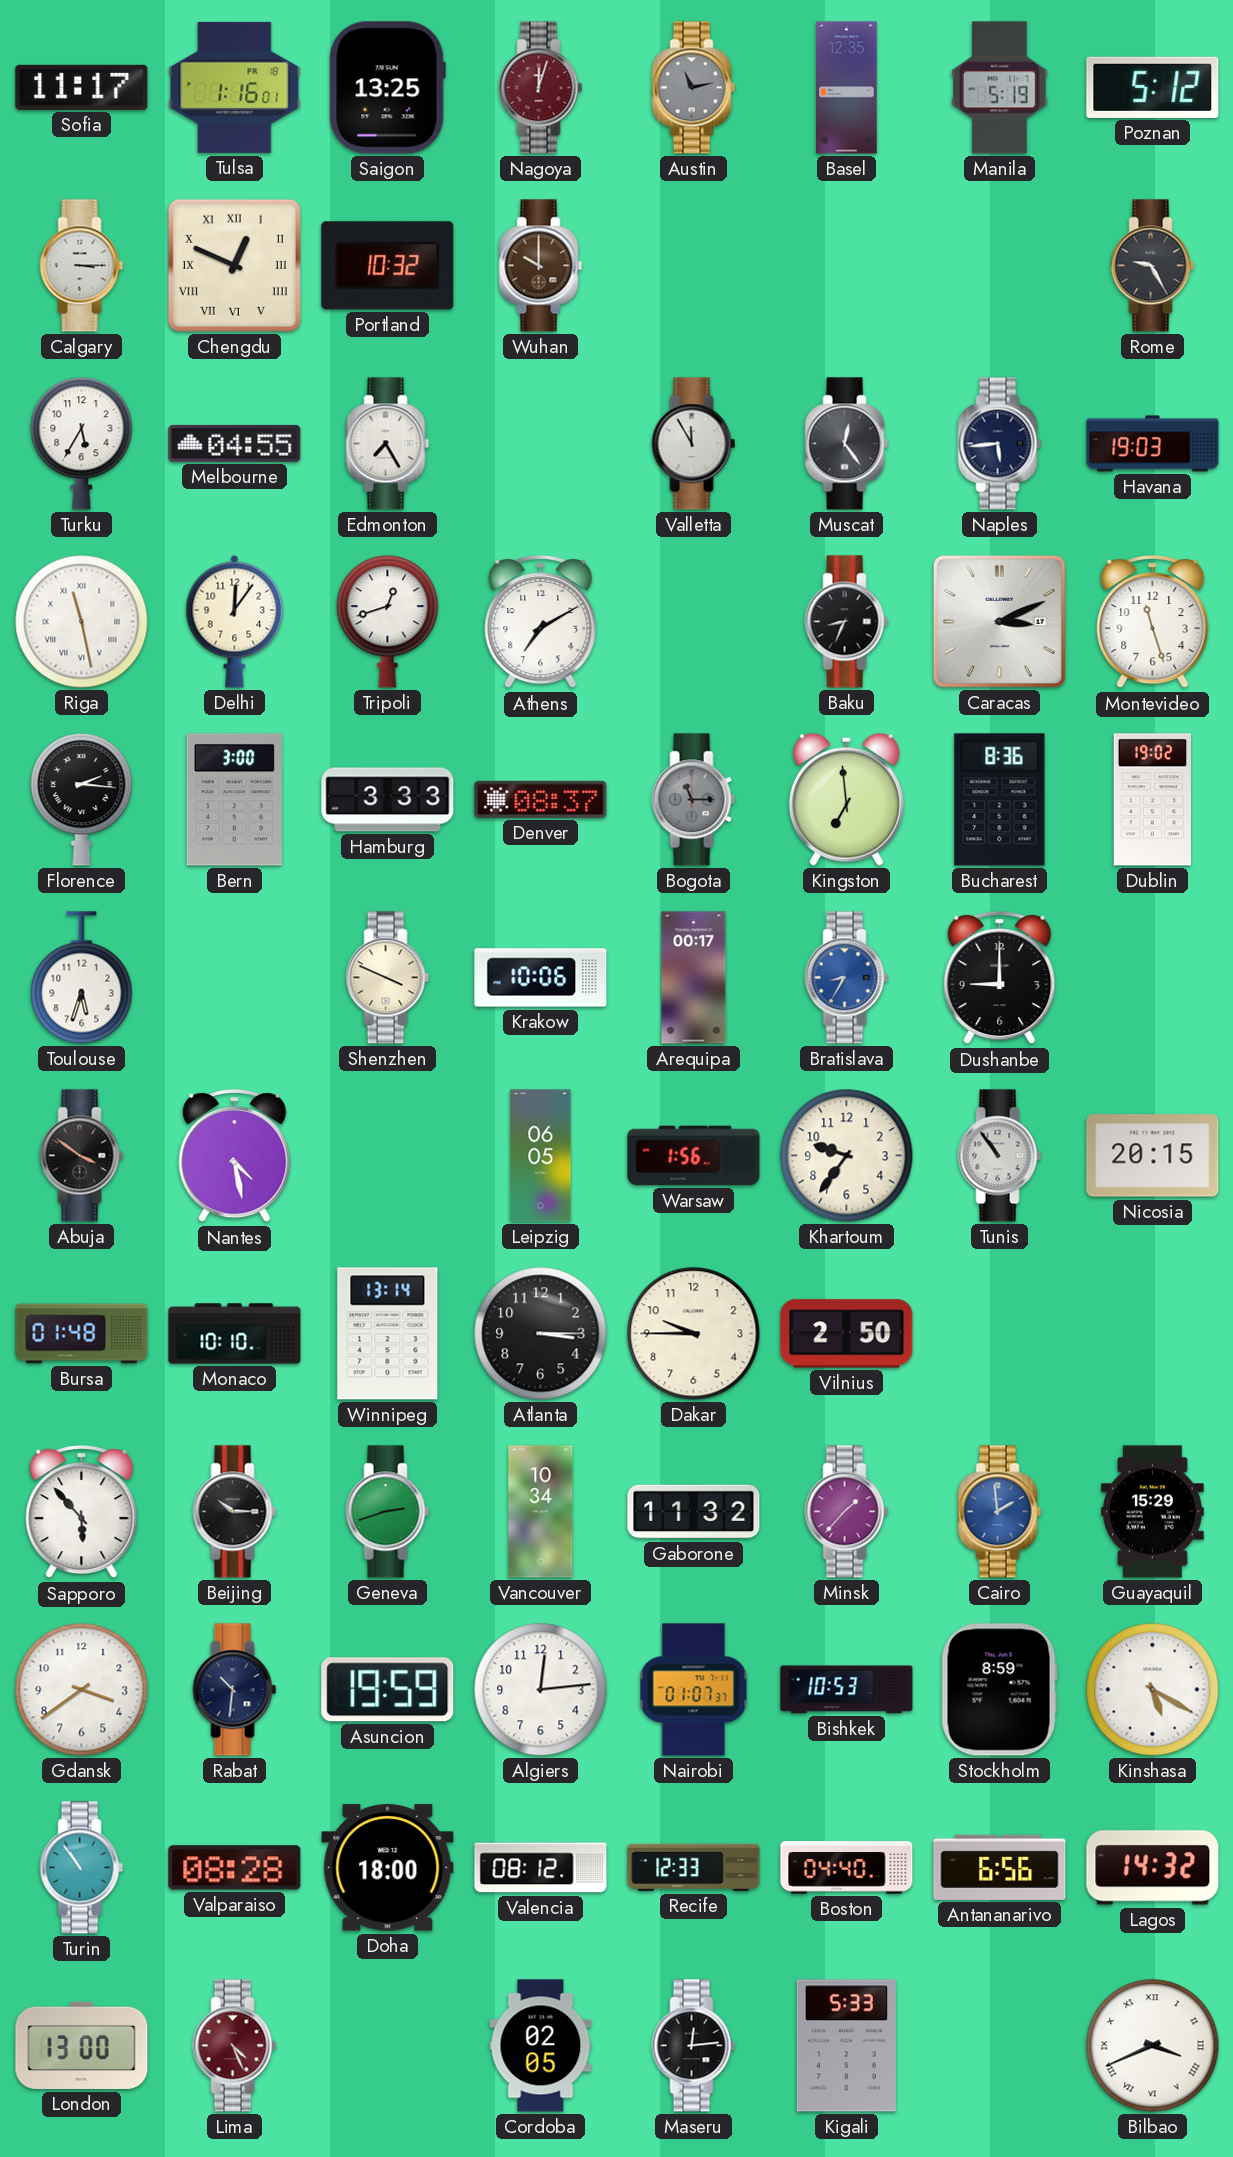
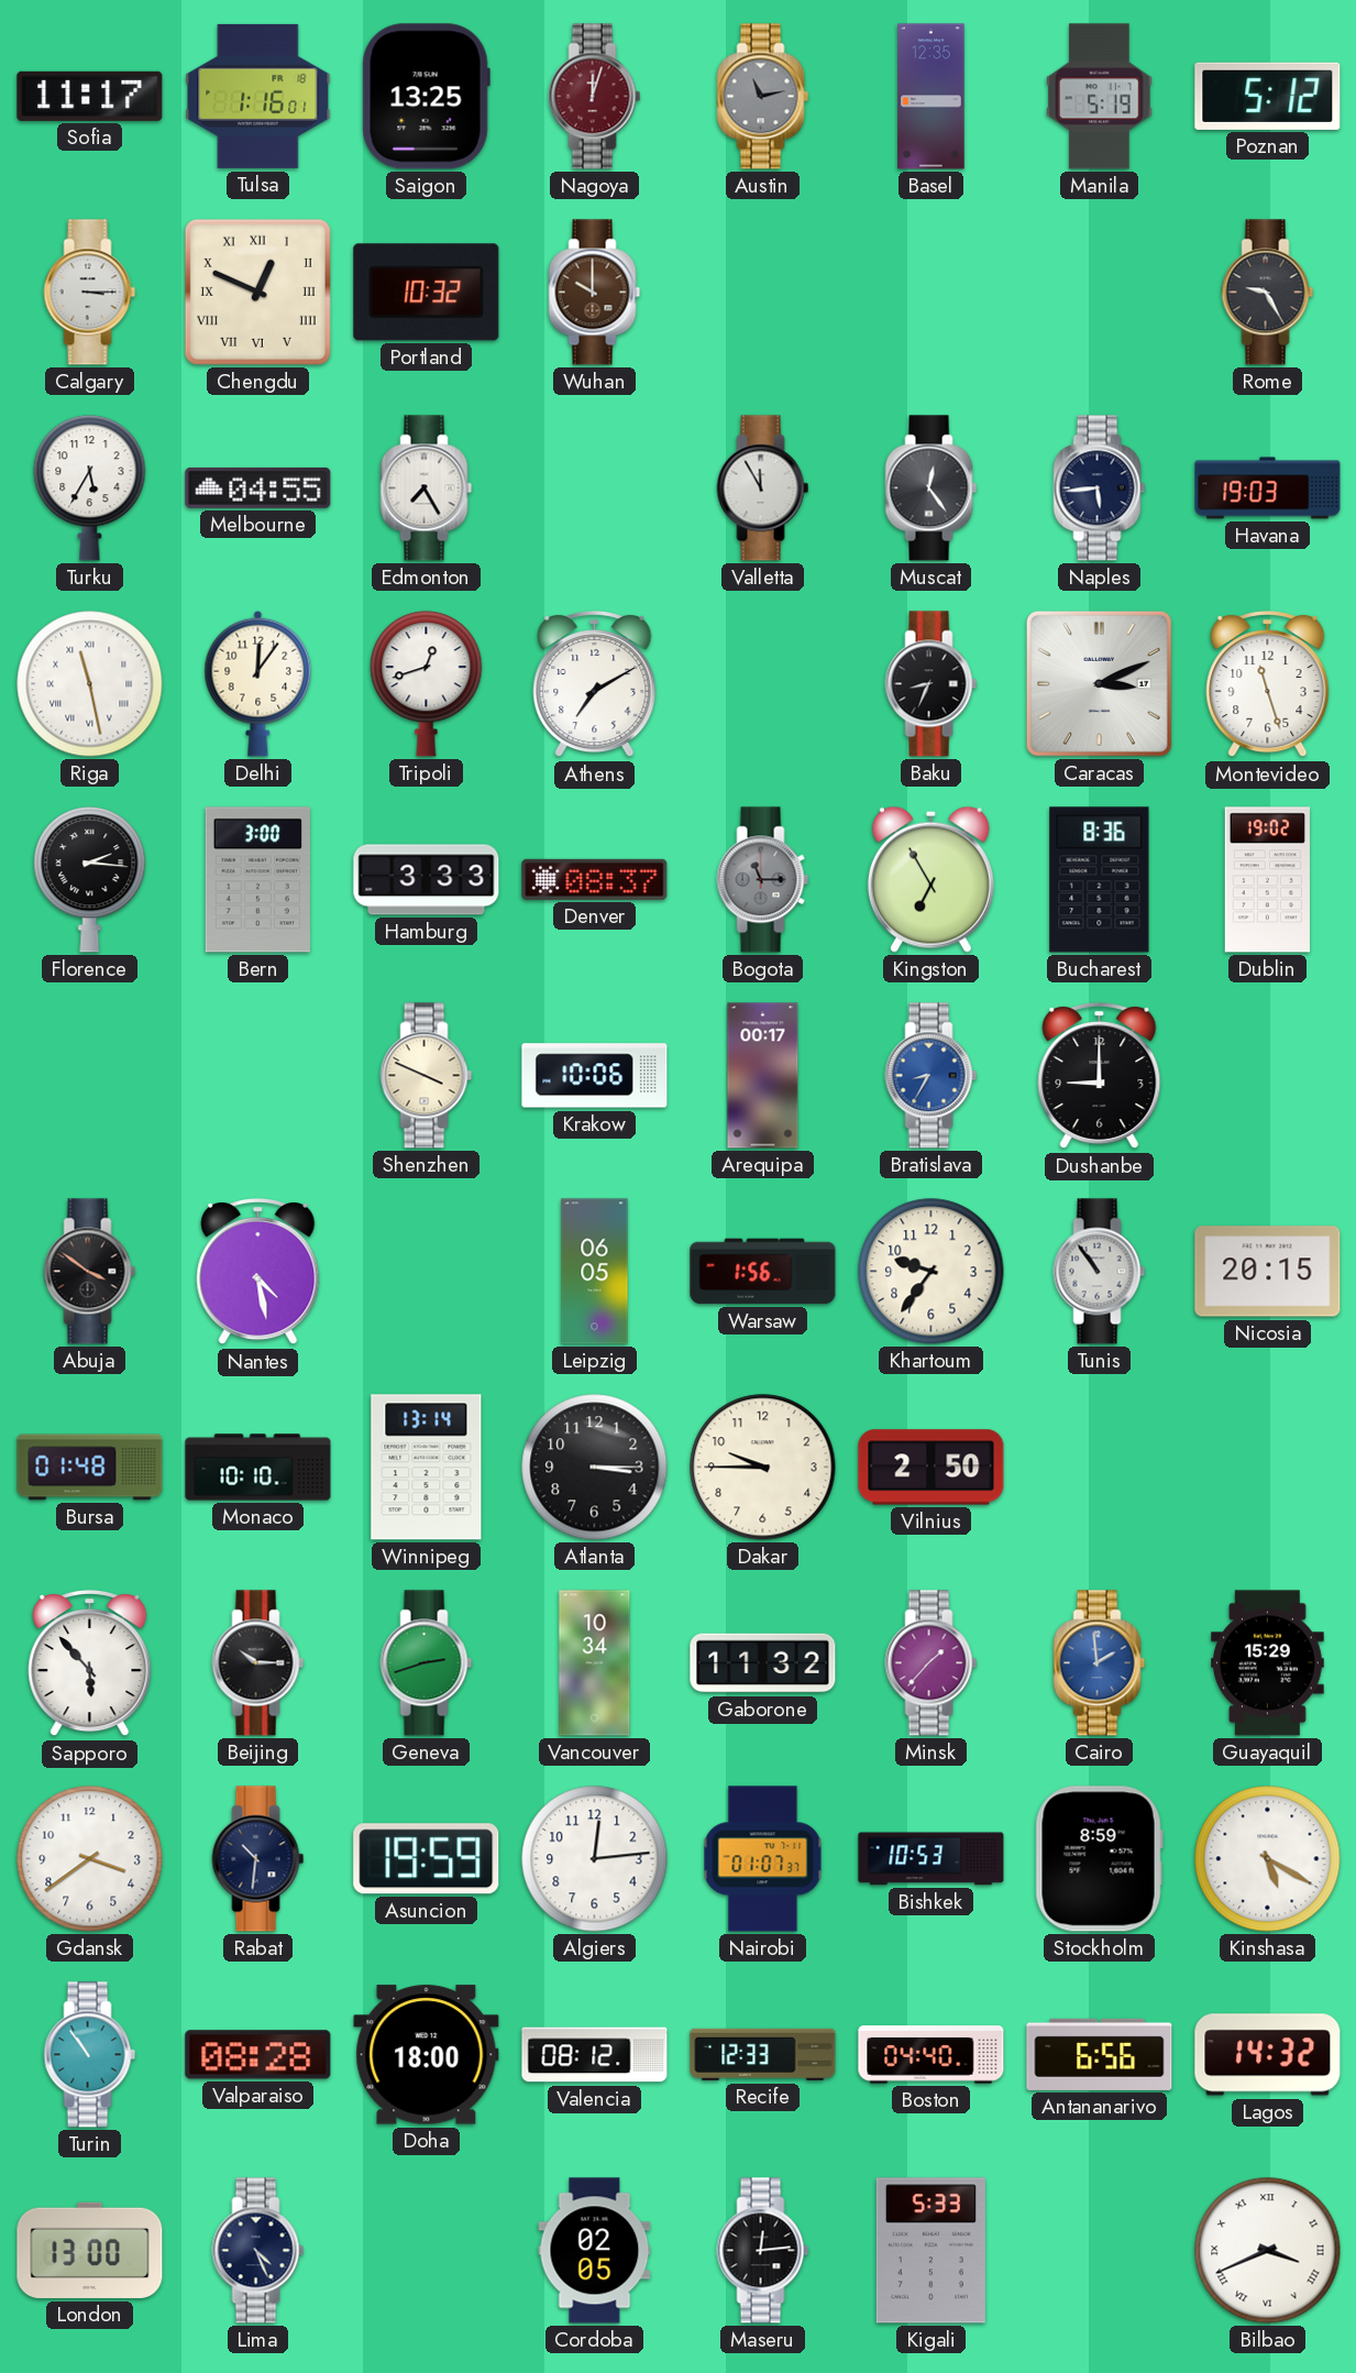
Kingston: 6:59 -> 6:55
Toulouse: 5:33 -> none
Lima dial: burgundy -> navy
